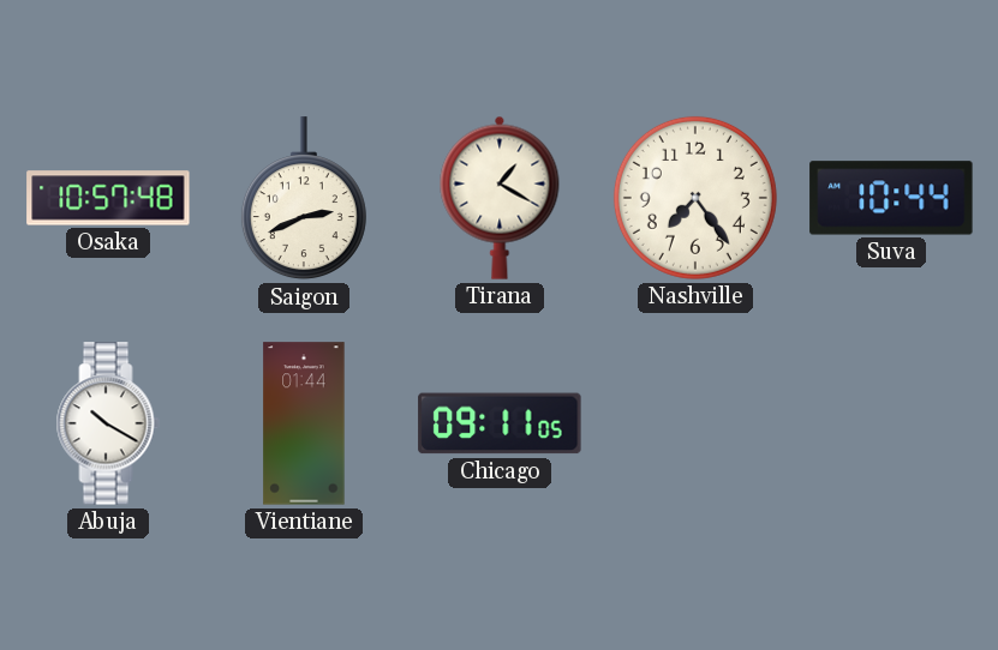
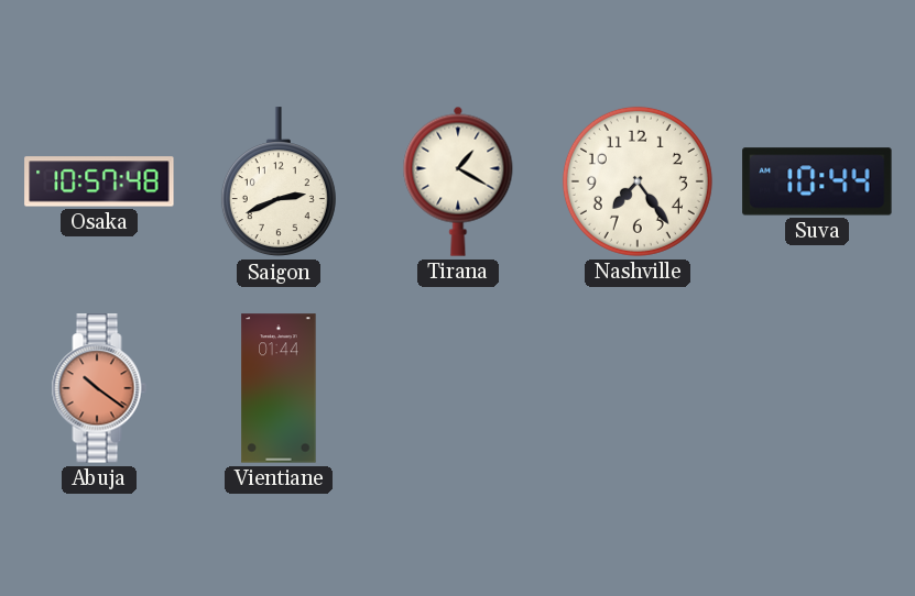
Abuja: 10:20 -> 10:21
Abuja dial: white -> salmon
Chicago: 09:11 -> none
